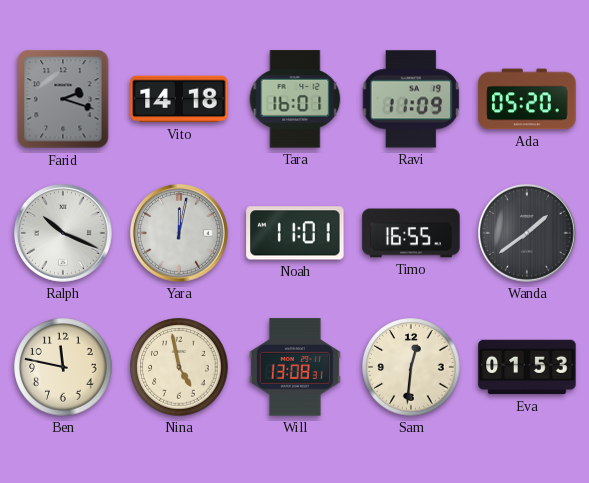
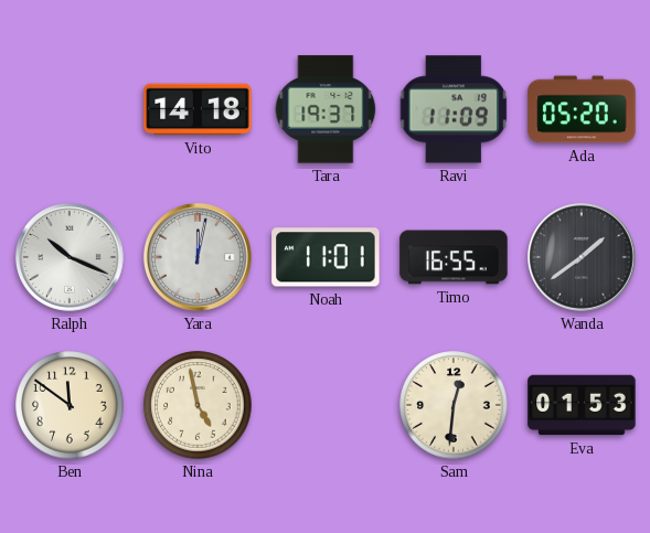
Farid: 2:18 -> none
Tara: 16:01 -> 19:37
Ben: 11:47 -> 11:51
Will: 13:08 -> none
